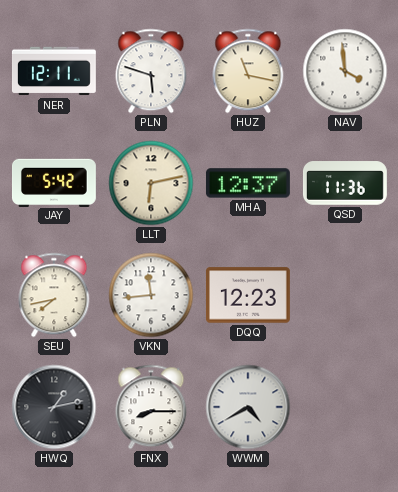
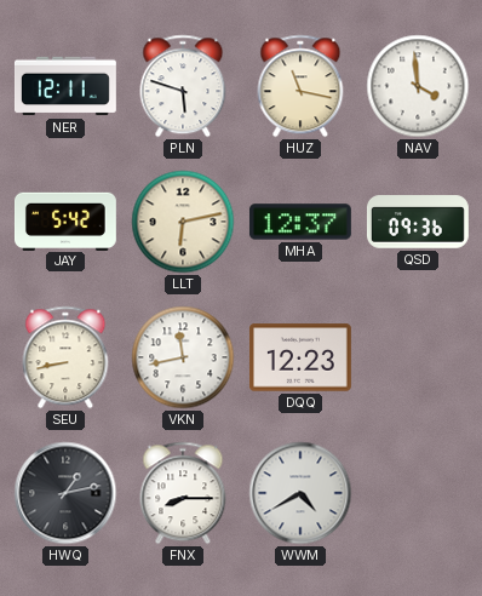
QSD: 11:36 -> 09:36
SEU: 7:43 -> 8:43
VKN: 11:44 -> 11:43
